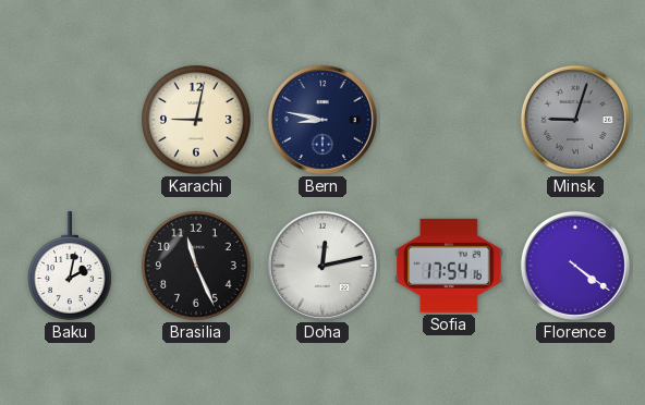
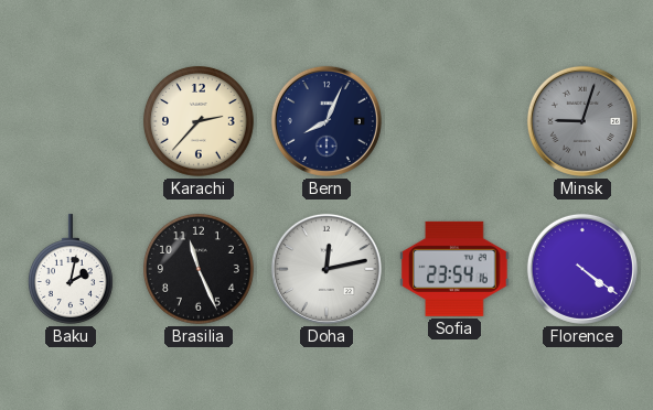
Karachi: 9:02 -> 2:37
Bern: 8:47 -> 8:04
Sofia: 17:54 -> 23:54
